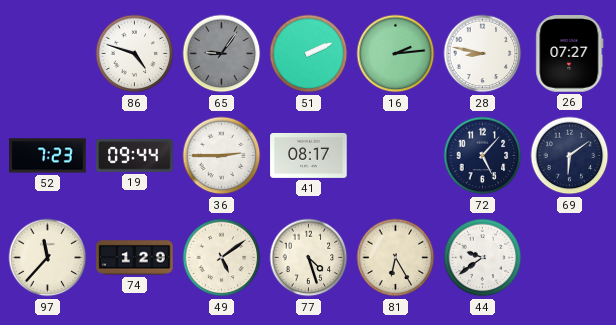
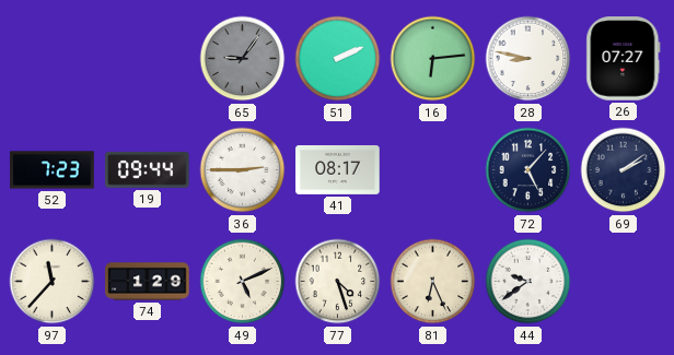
86: 4:48 -> none
16: 2:14 -> 6:14
69: 6:09 -> 2:09
49: 5:09 -> 5:11
81: 6:25 -> 6:26
